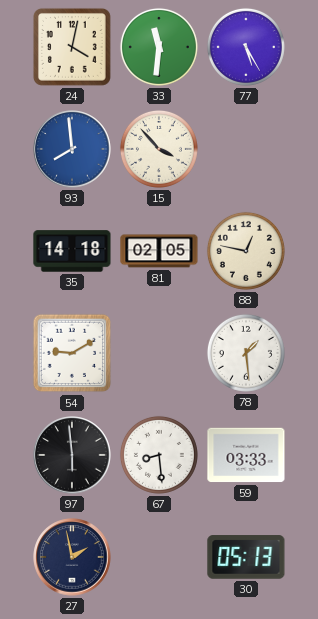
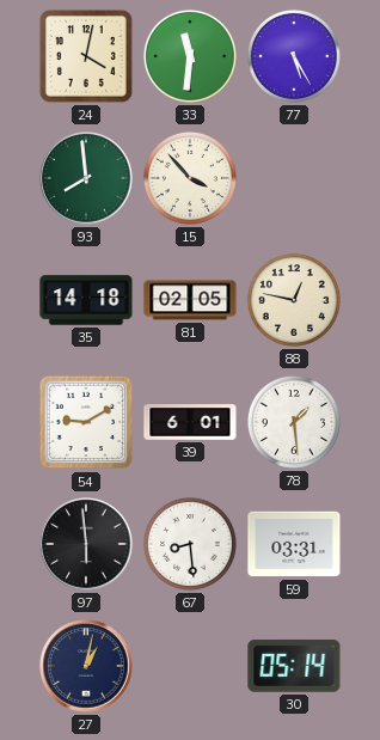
93 dial: blue -> green
39: none -> 6:01
59: 03:33 -> 03:31
27: 1:58 -> 1:02
30: 05:13 -> 05:14
